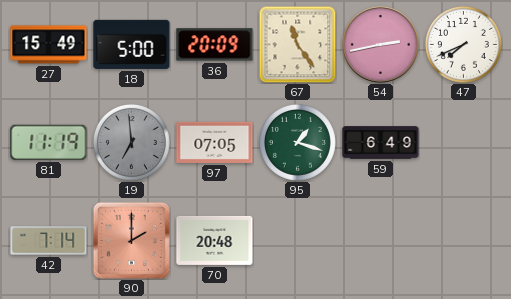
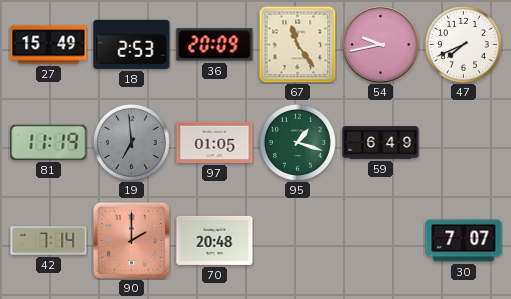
18: 5:00 -> 2:53
54: 2:43 -> 9:43
97: 07:05 -> 01:05
30: none -> 7:07
